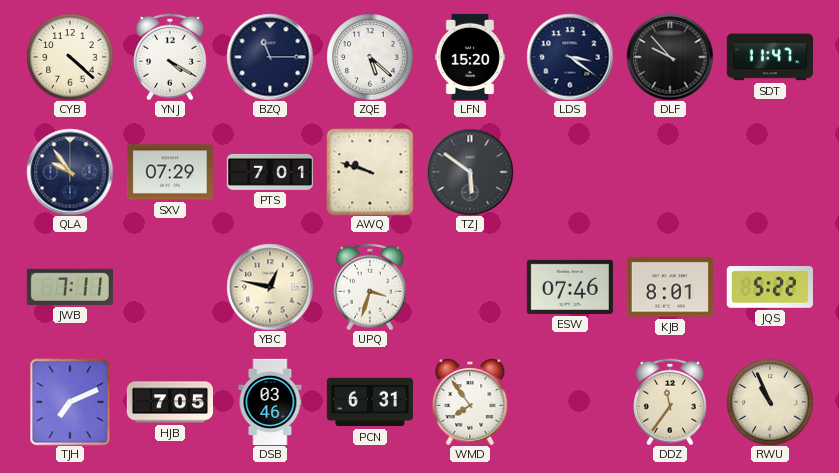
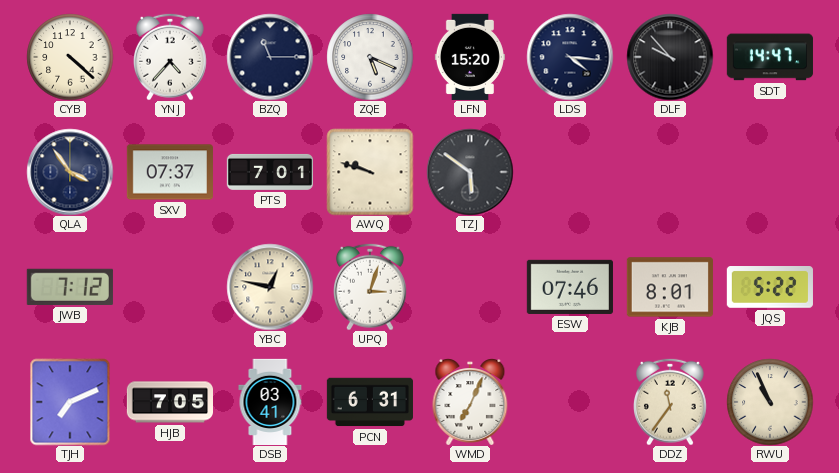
YNJ: 4:20 -> 4:37
ZQE: 5:22 -> 5:19
LDS: 3:21 -> 4:16
SDT: 11:47 -> 14:47
QLA: 9:54 -> 3:54
SXV: 07:29 -> 07:37
JWB: 7:11 -> 7:12
UPQ: 3:33 -> 3:03
DSB: 03:46 -> 03:41
WMD: 7:54 -> 7:04
